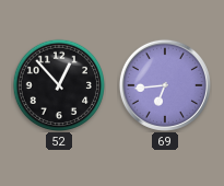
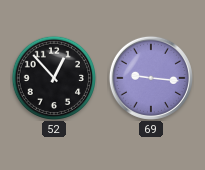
69: 6:44 -> 9:16
